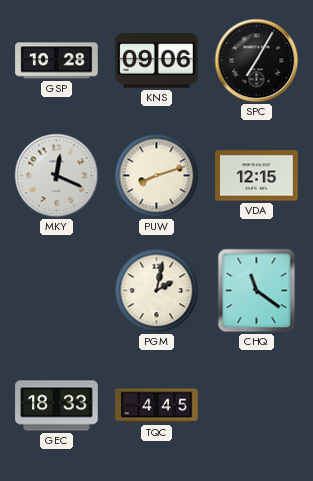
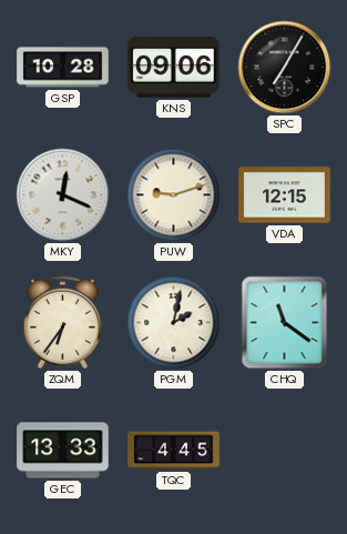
PUW: 8:12 -> 9:12
ZQM: none -> 6:36
GEC: 18:33 -> 13:33
